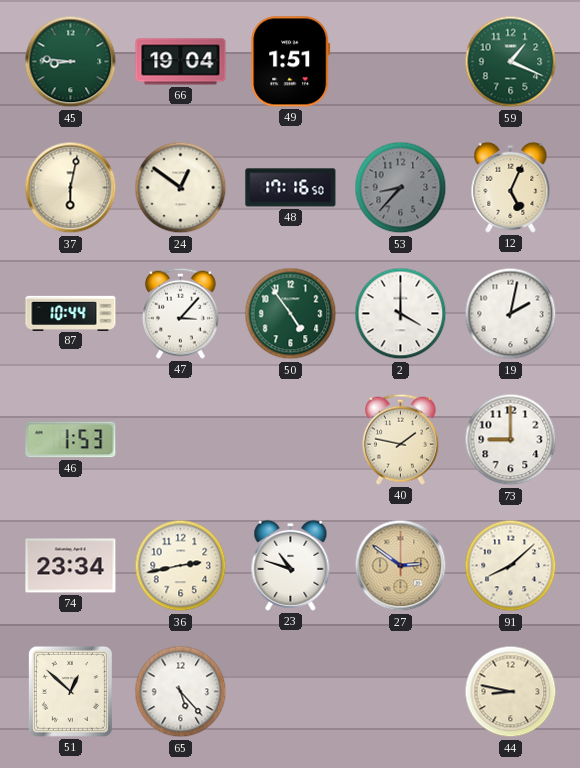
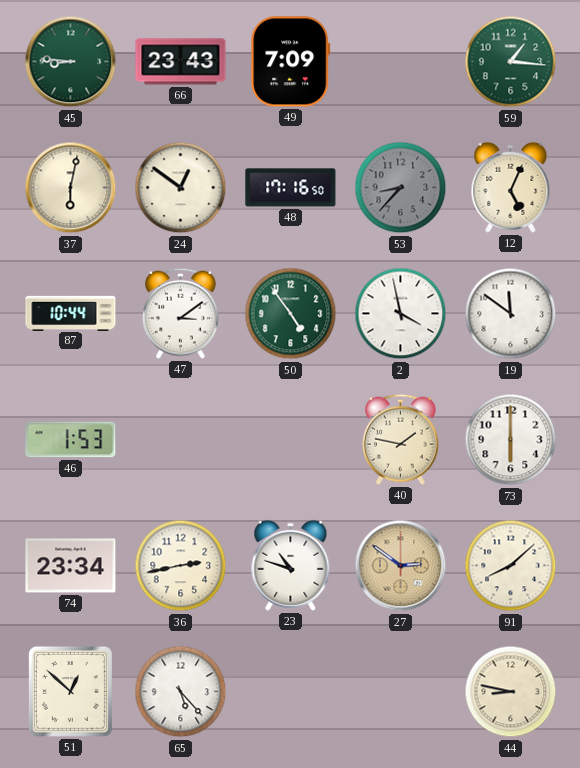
66: 19:04 -> 23:43
49: 1:51 -> 7:09
59: 1:19 -> 1:16
47: 3:07 -> 3:09
2: 4:00 -> 3:58
19: 2:02 -> 11:51
73: 9:00 -> 6:00
